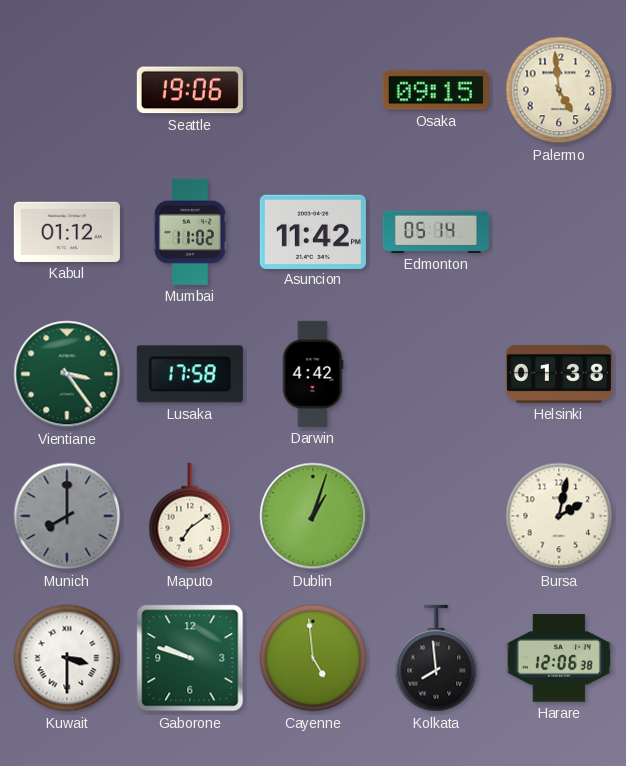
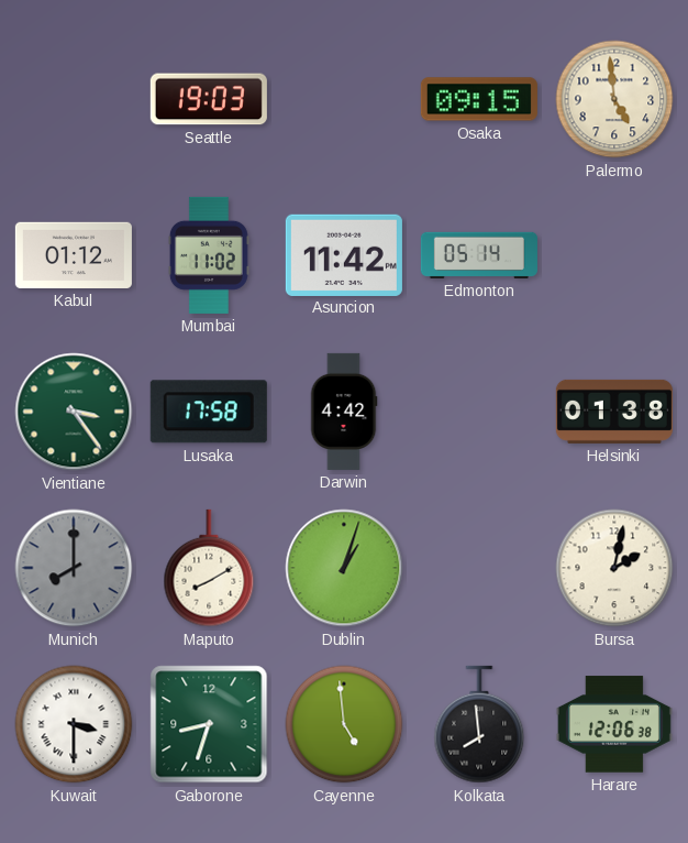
Seattle: 19:06 -> 19:03
Maputo: 7:09 -> 8:10
Gaborone: 9:48 -> 8:33
